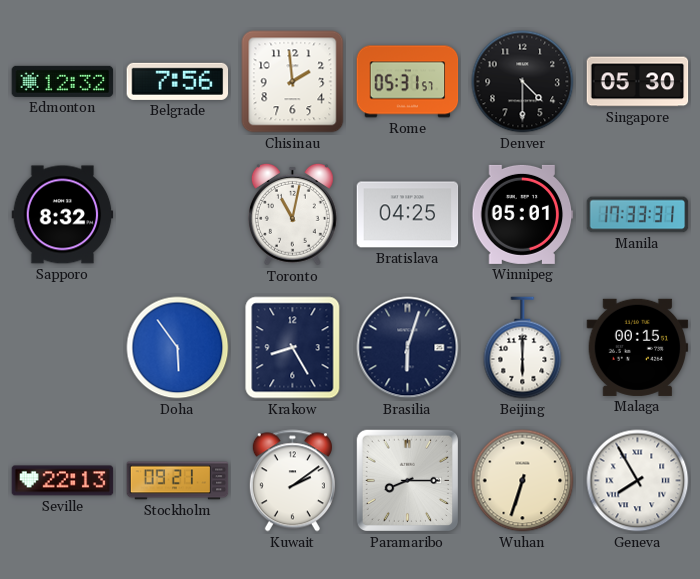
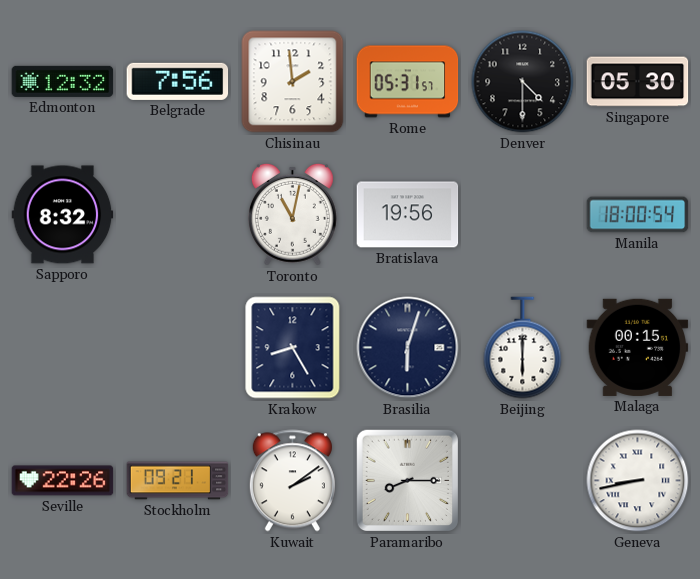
Bratislava: 04:25 -> 19:56
Winnipeg: 05:01 -> none
Manila: 17:33 -> 18:00
Doha: 5:54 -> none
Seville: 22:13 -> 22:26
Wuhan: 6:33 -> none
Geneva: 7:55 -> 8:43
